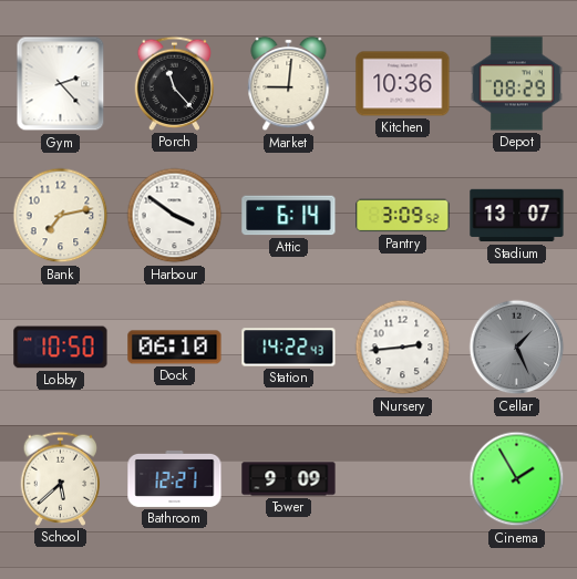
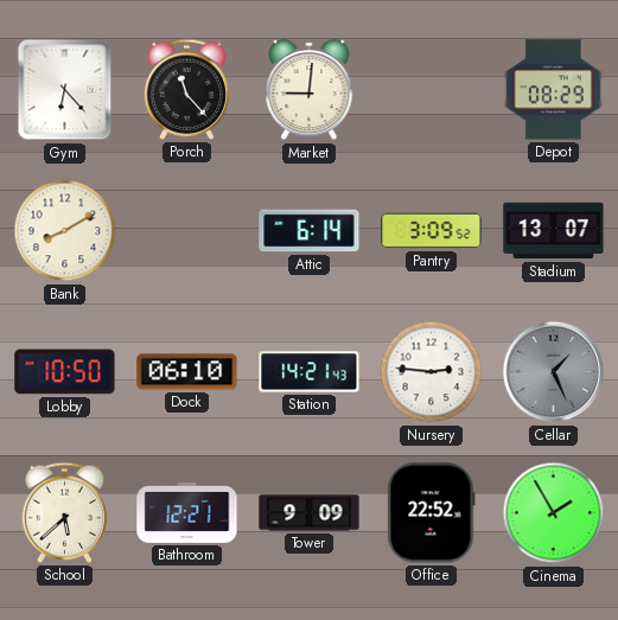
Gym: 2:23 -> 6:23
Kitchen: 10:36 -> none
Bank: 7:13 -> 8:10
Harbour: 3:51 -> none
Station: 14:22 -> 14:21
Nursery: 2:44 -> 2:46
Office: none -> 22:52
